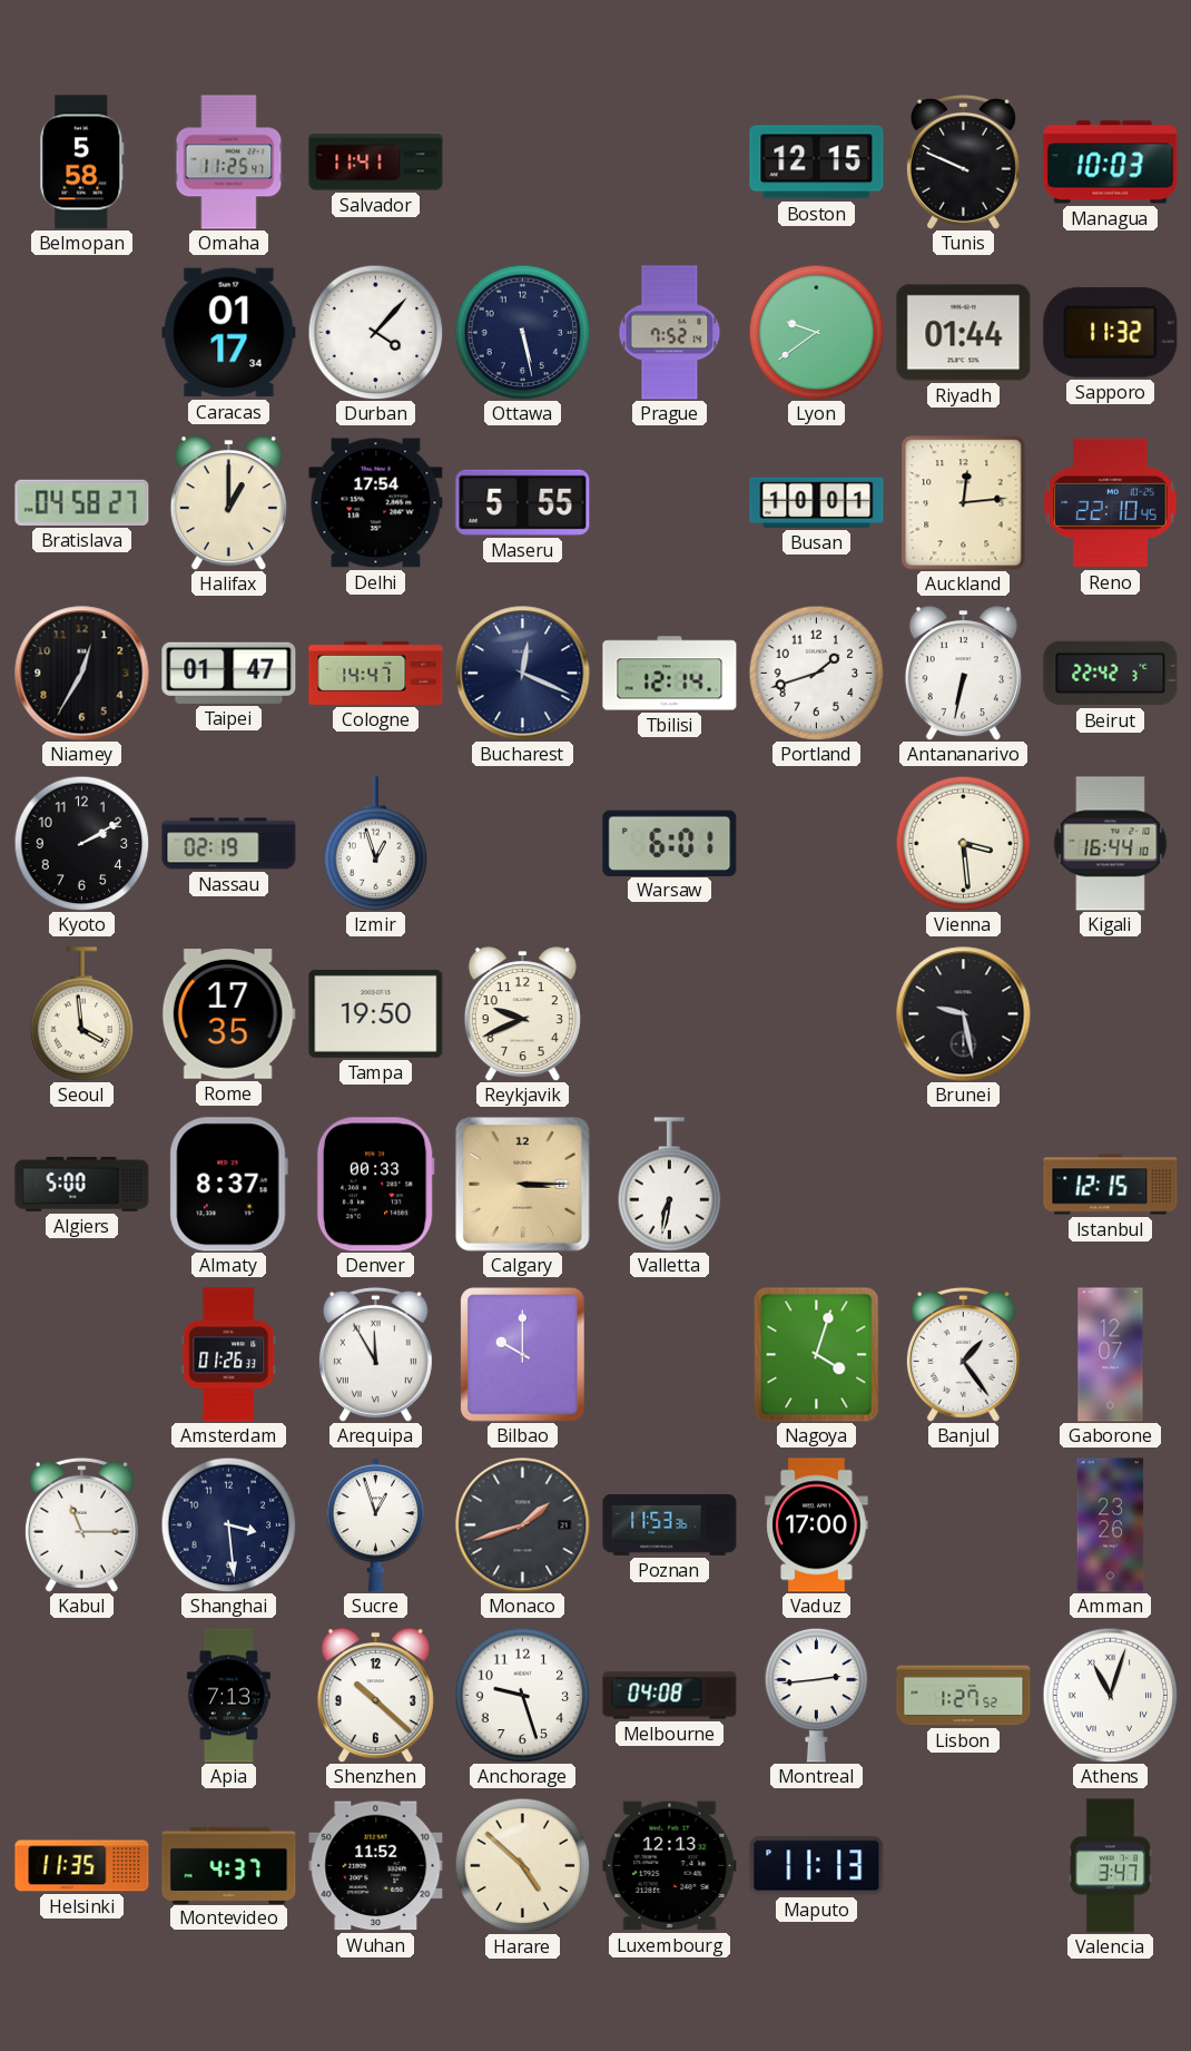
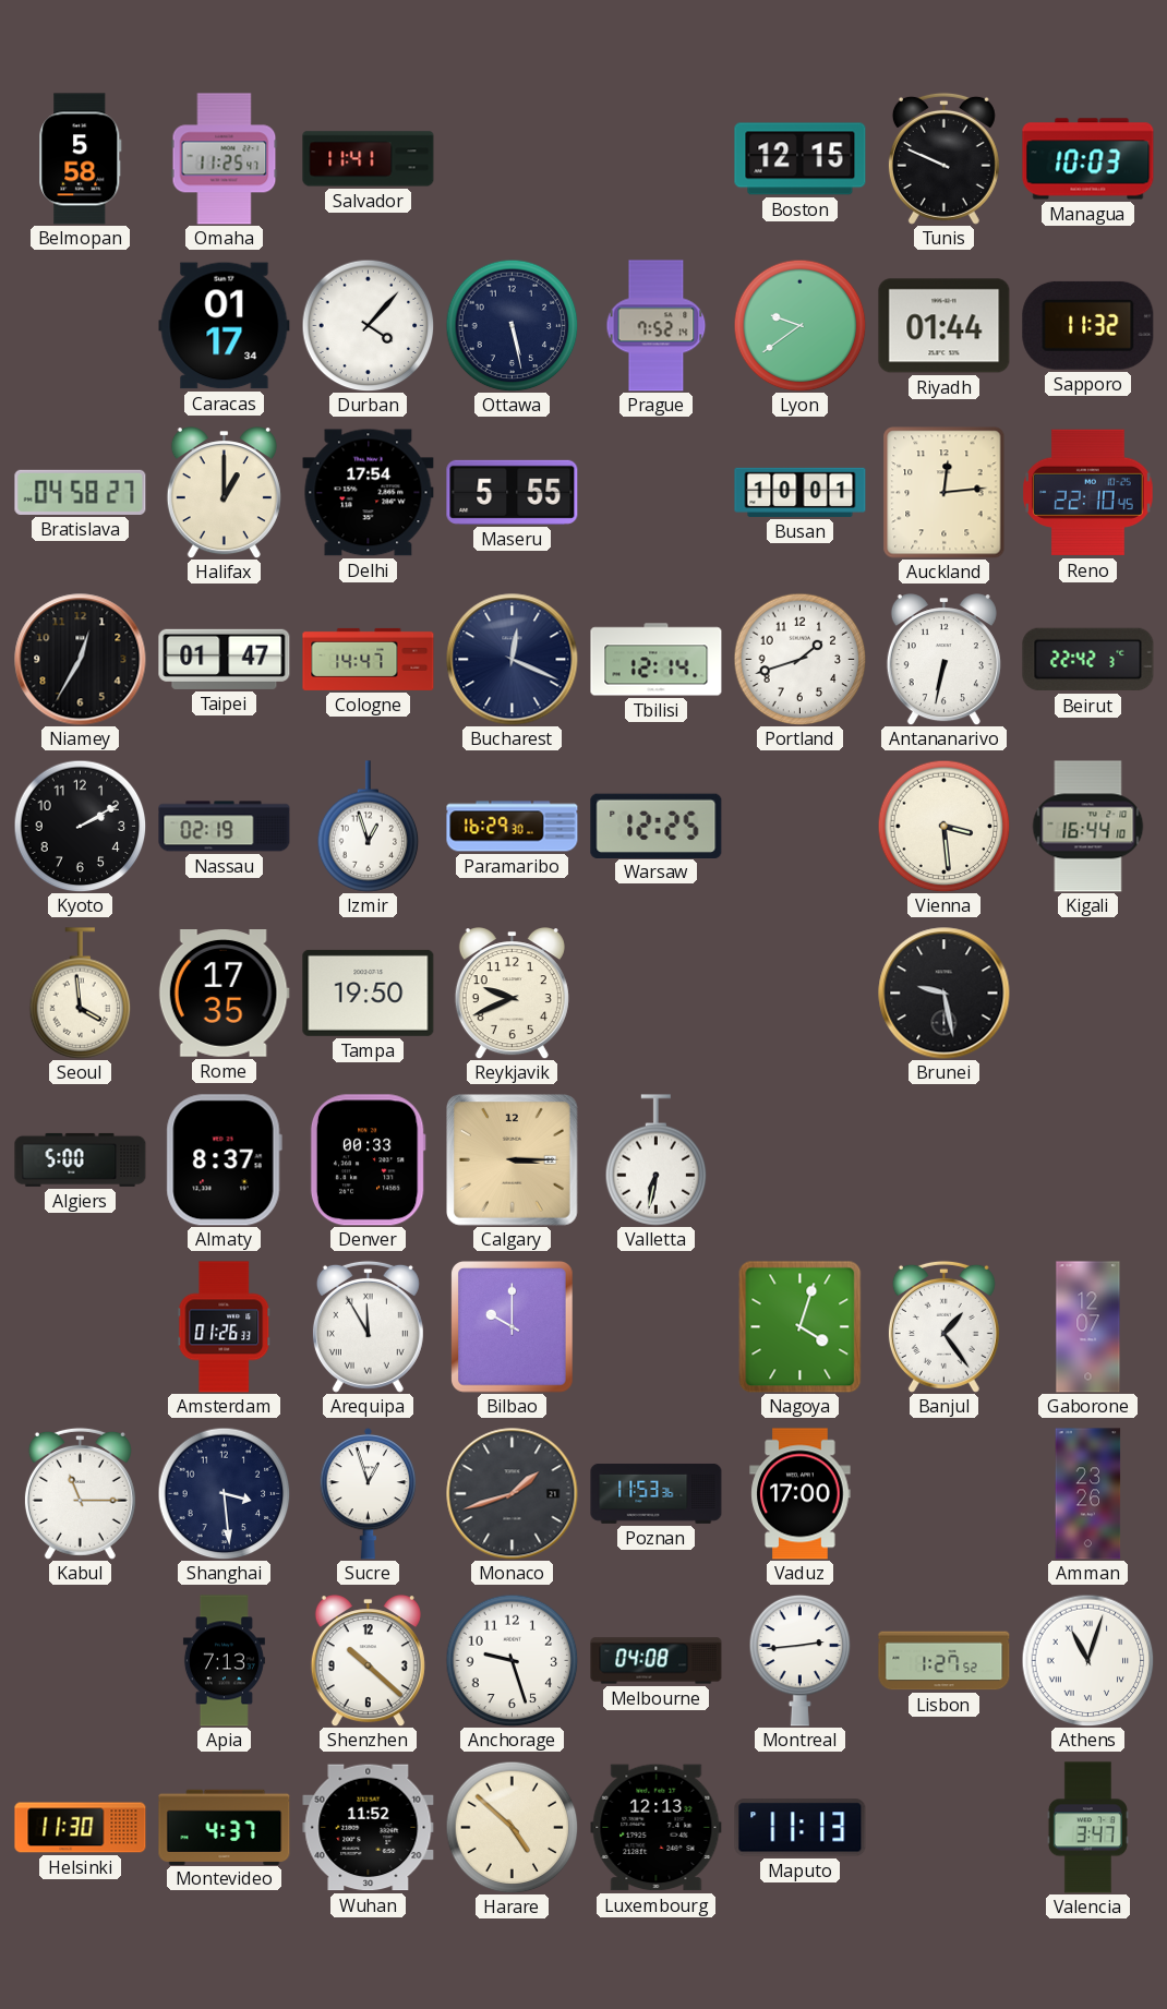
Paramaribo: none -> 16:29
Warsaw: 6:01 -> 12:25
Istanbul: 12:15 -> none
Helsinki: 11:35 -> 11:30
